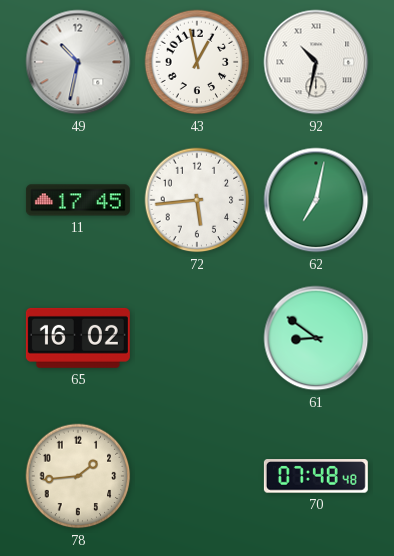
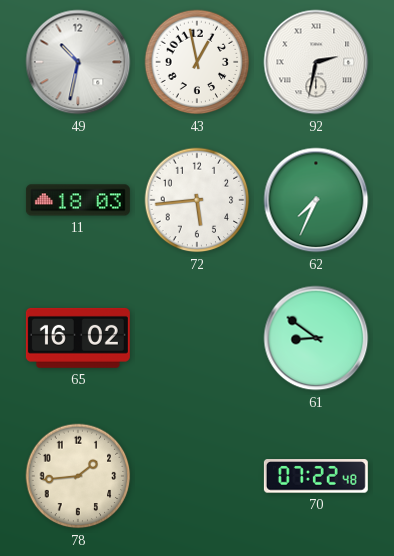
92: 10:32 -> 2:32
11: 17:45 -> 18:03
62: 7:02 -> 7:34
70: 07:48 -> 07:22
